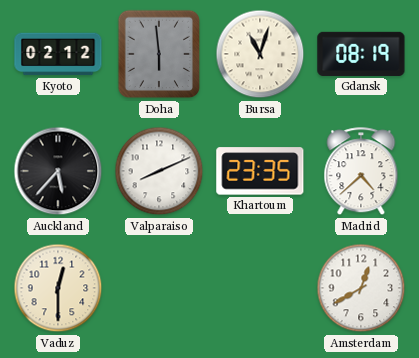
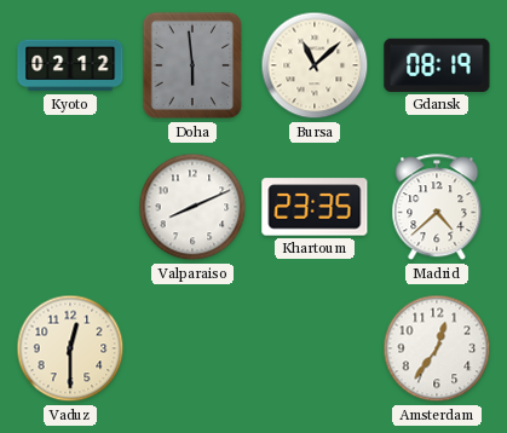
Bursa: 11:03 -> 11:08
Auckland: 5:37 -> none
Amsterdam: 12:40 -> 12:36
